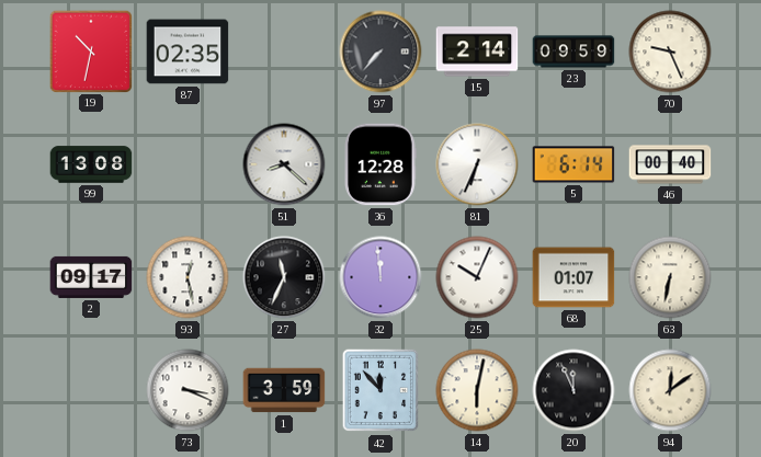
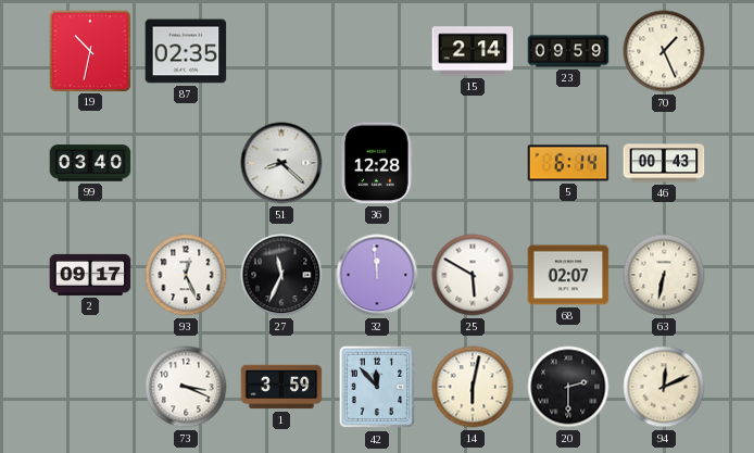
97: 7:37 -> none
70: 9:26 -> 1:26
99: 13:08 -> 03:40
81: 6:34 -> none
46: 00:40 -> 00:43
93: 12:28 -> 12:26
25: 10:04 -> 5:50
68: 01:07 -> 02:07
20: 11:56 -> 2:30
94: 12:09 -> 12:11
